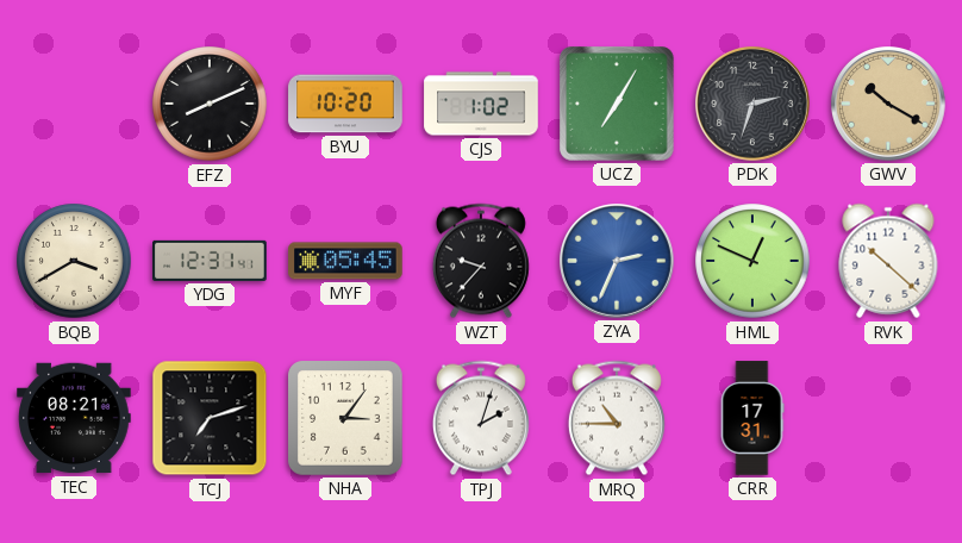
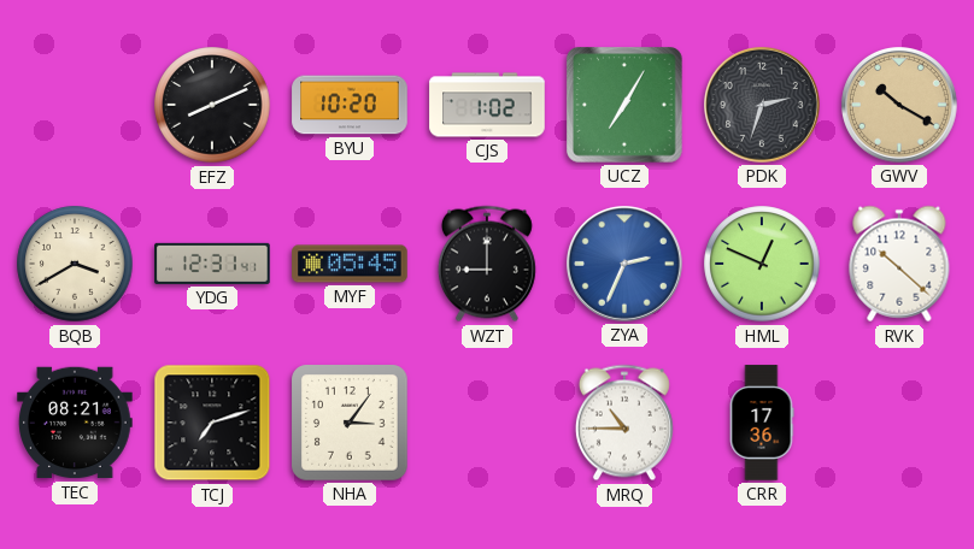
WZT: 9:37 -> 9:00
TPJ: 2:03 -> none
CRR: 17:31 -> 17:36
